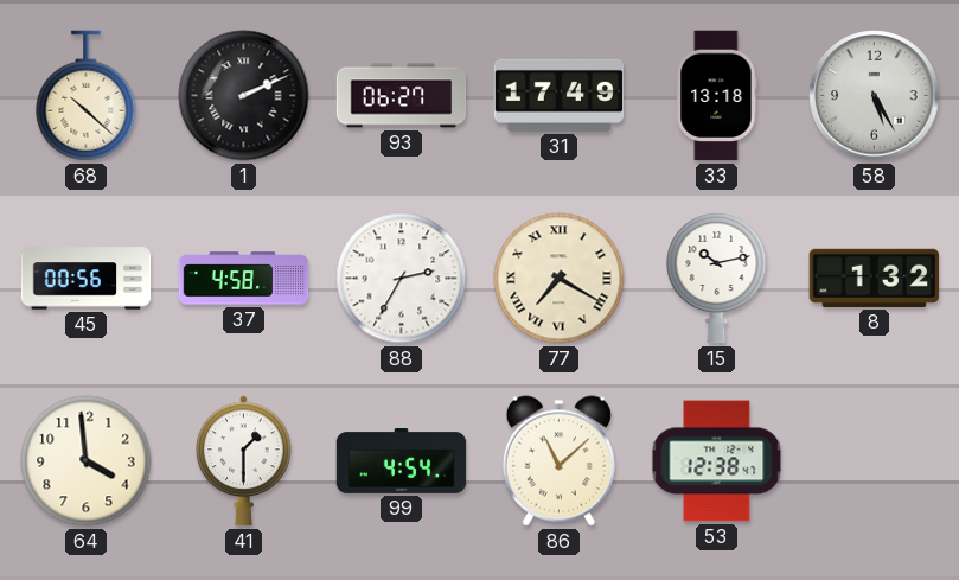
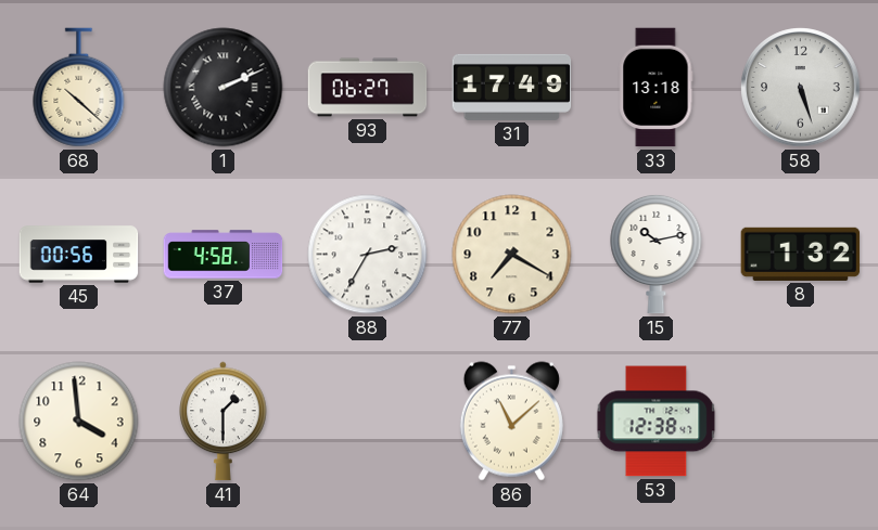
58: 5:25 -> 5:27
77 numerals: Roman -> Arabic
99: 4:54 -> none
